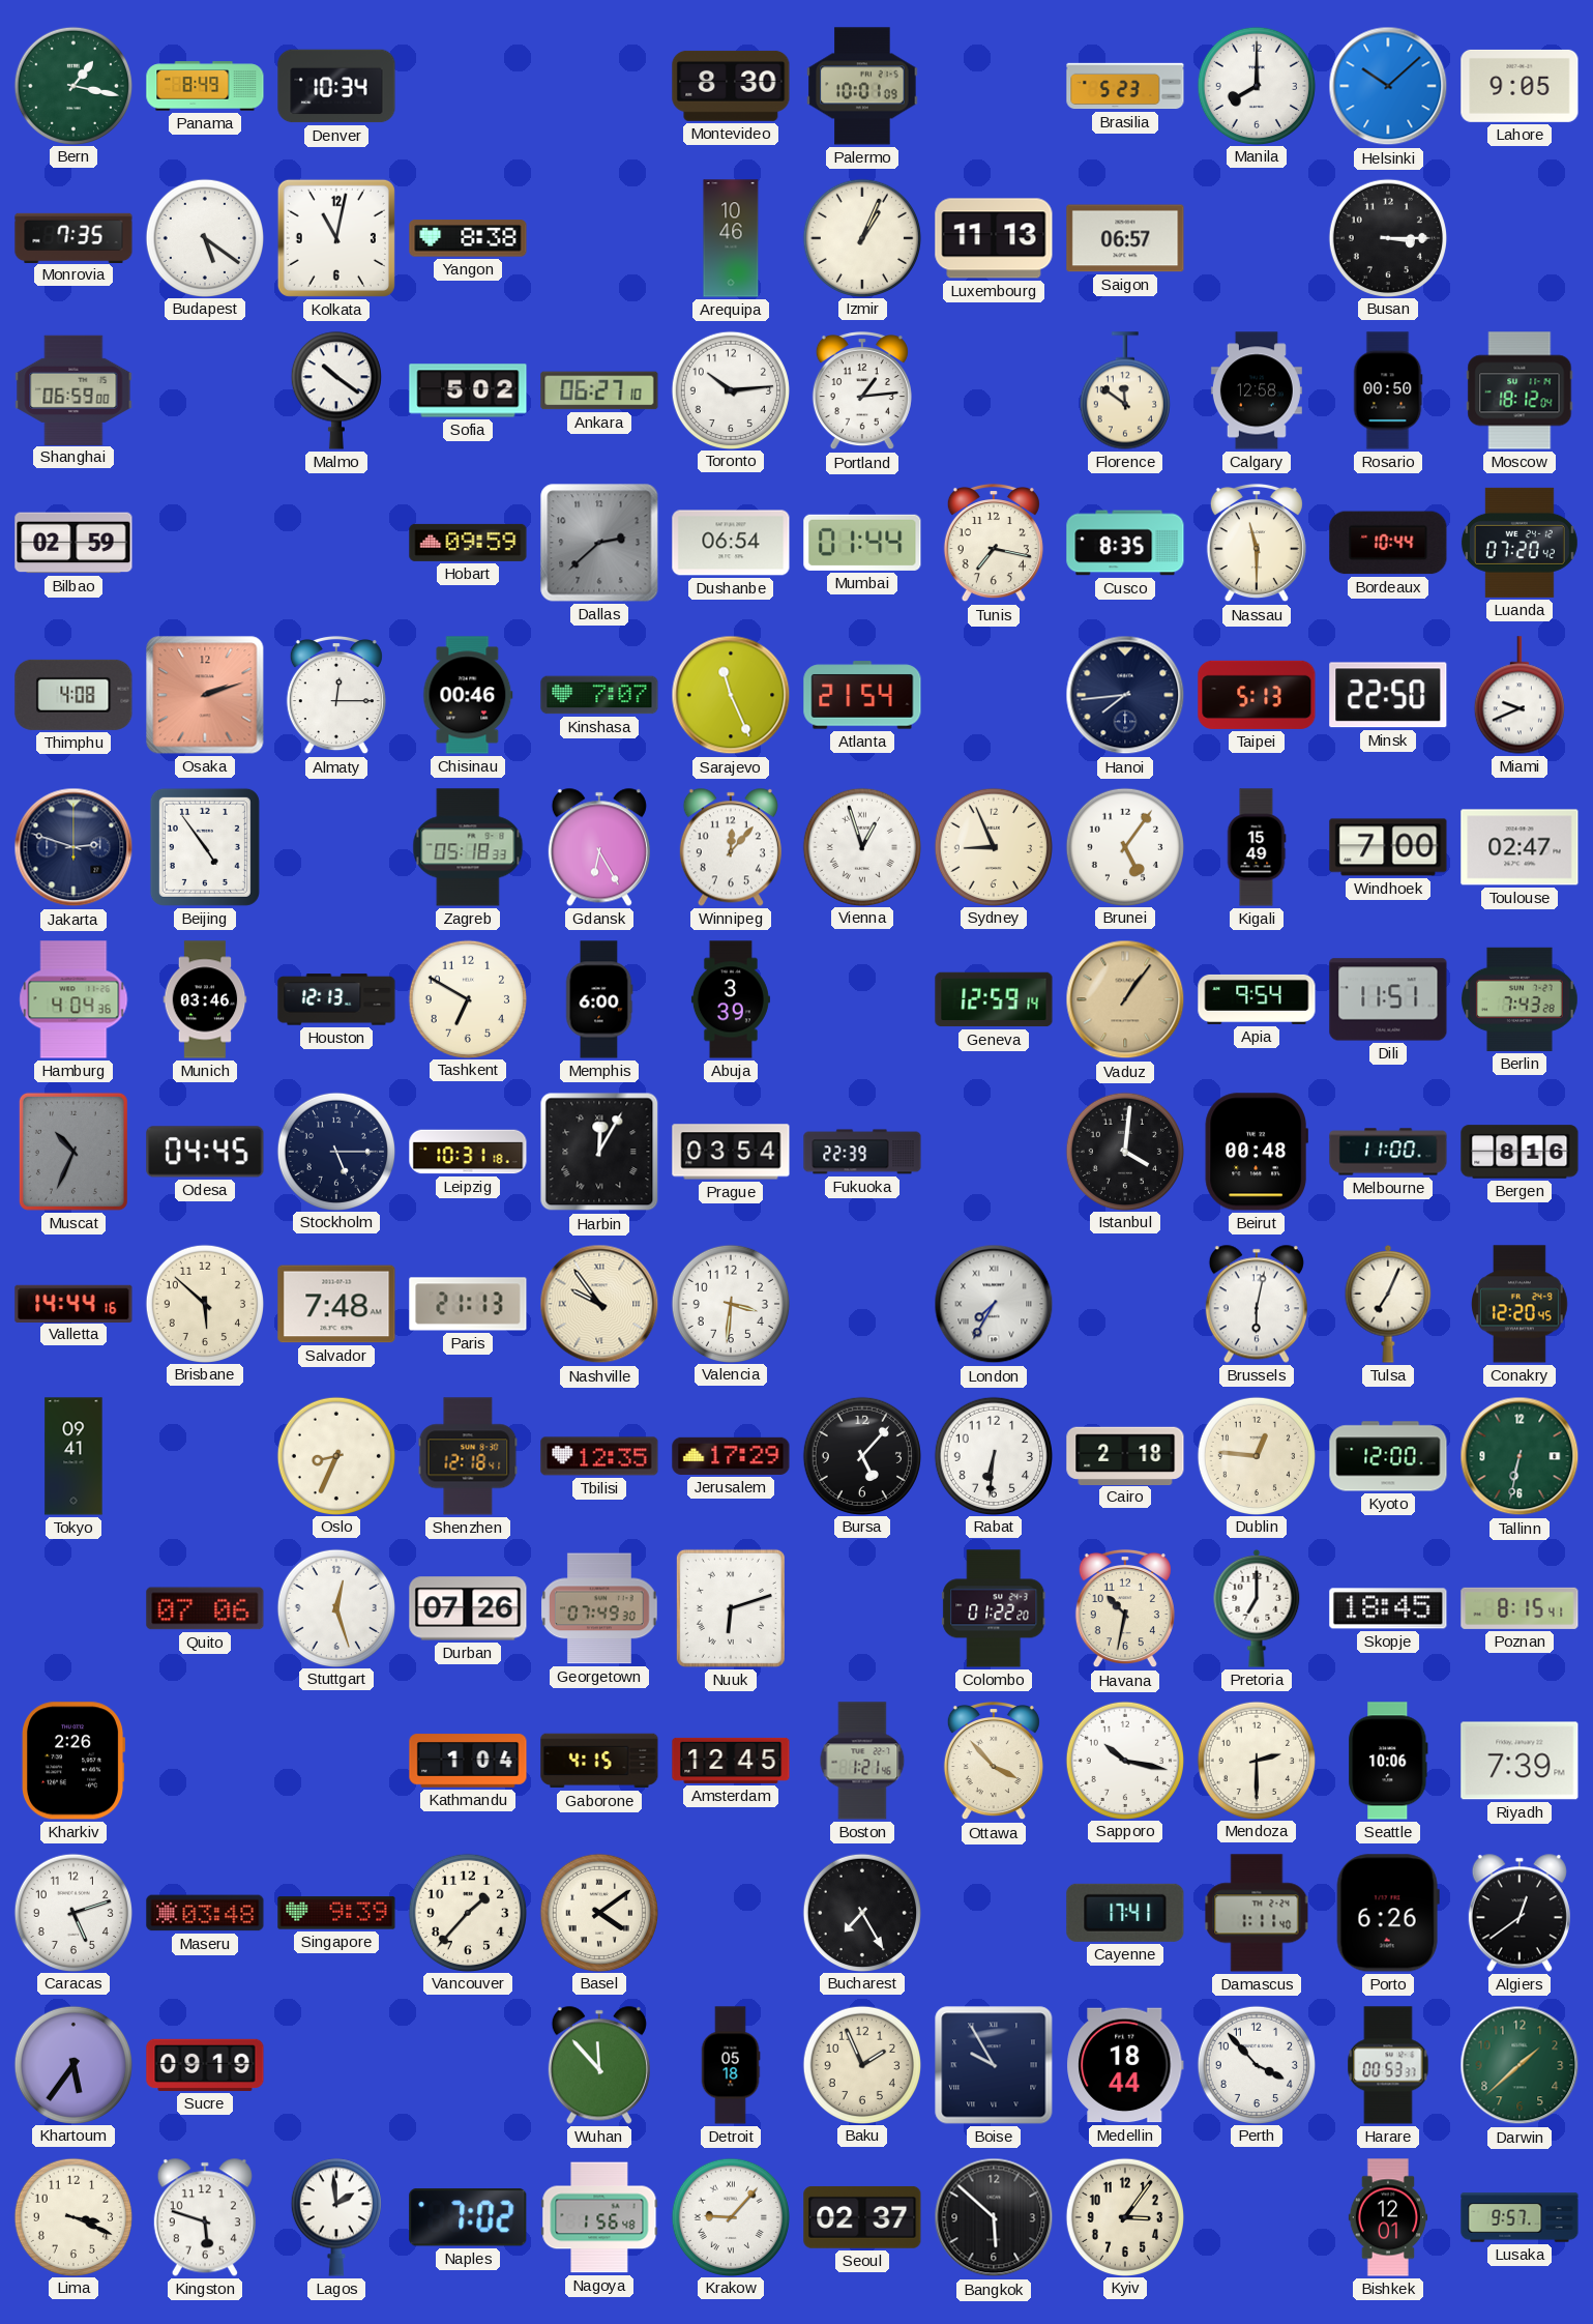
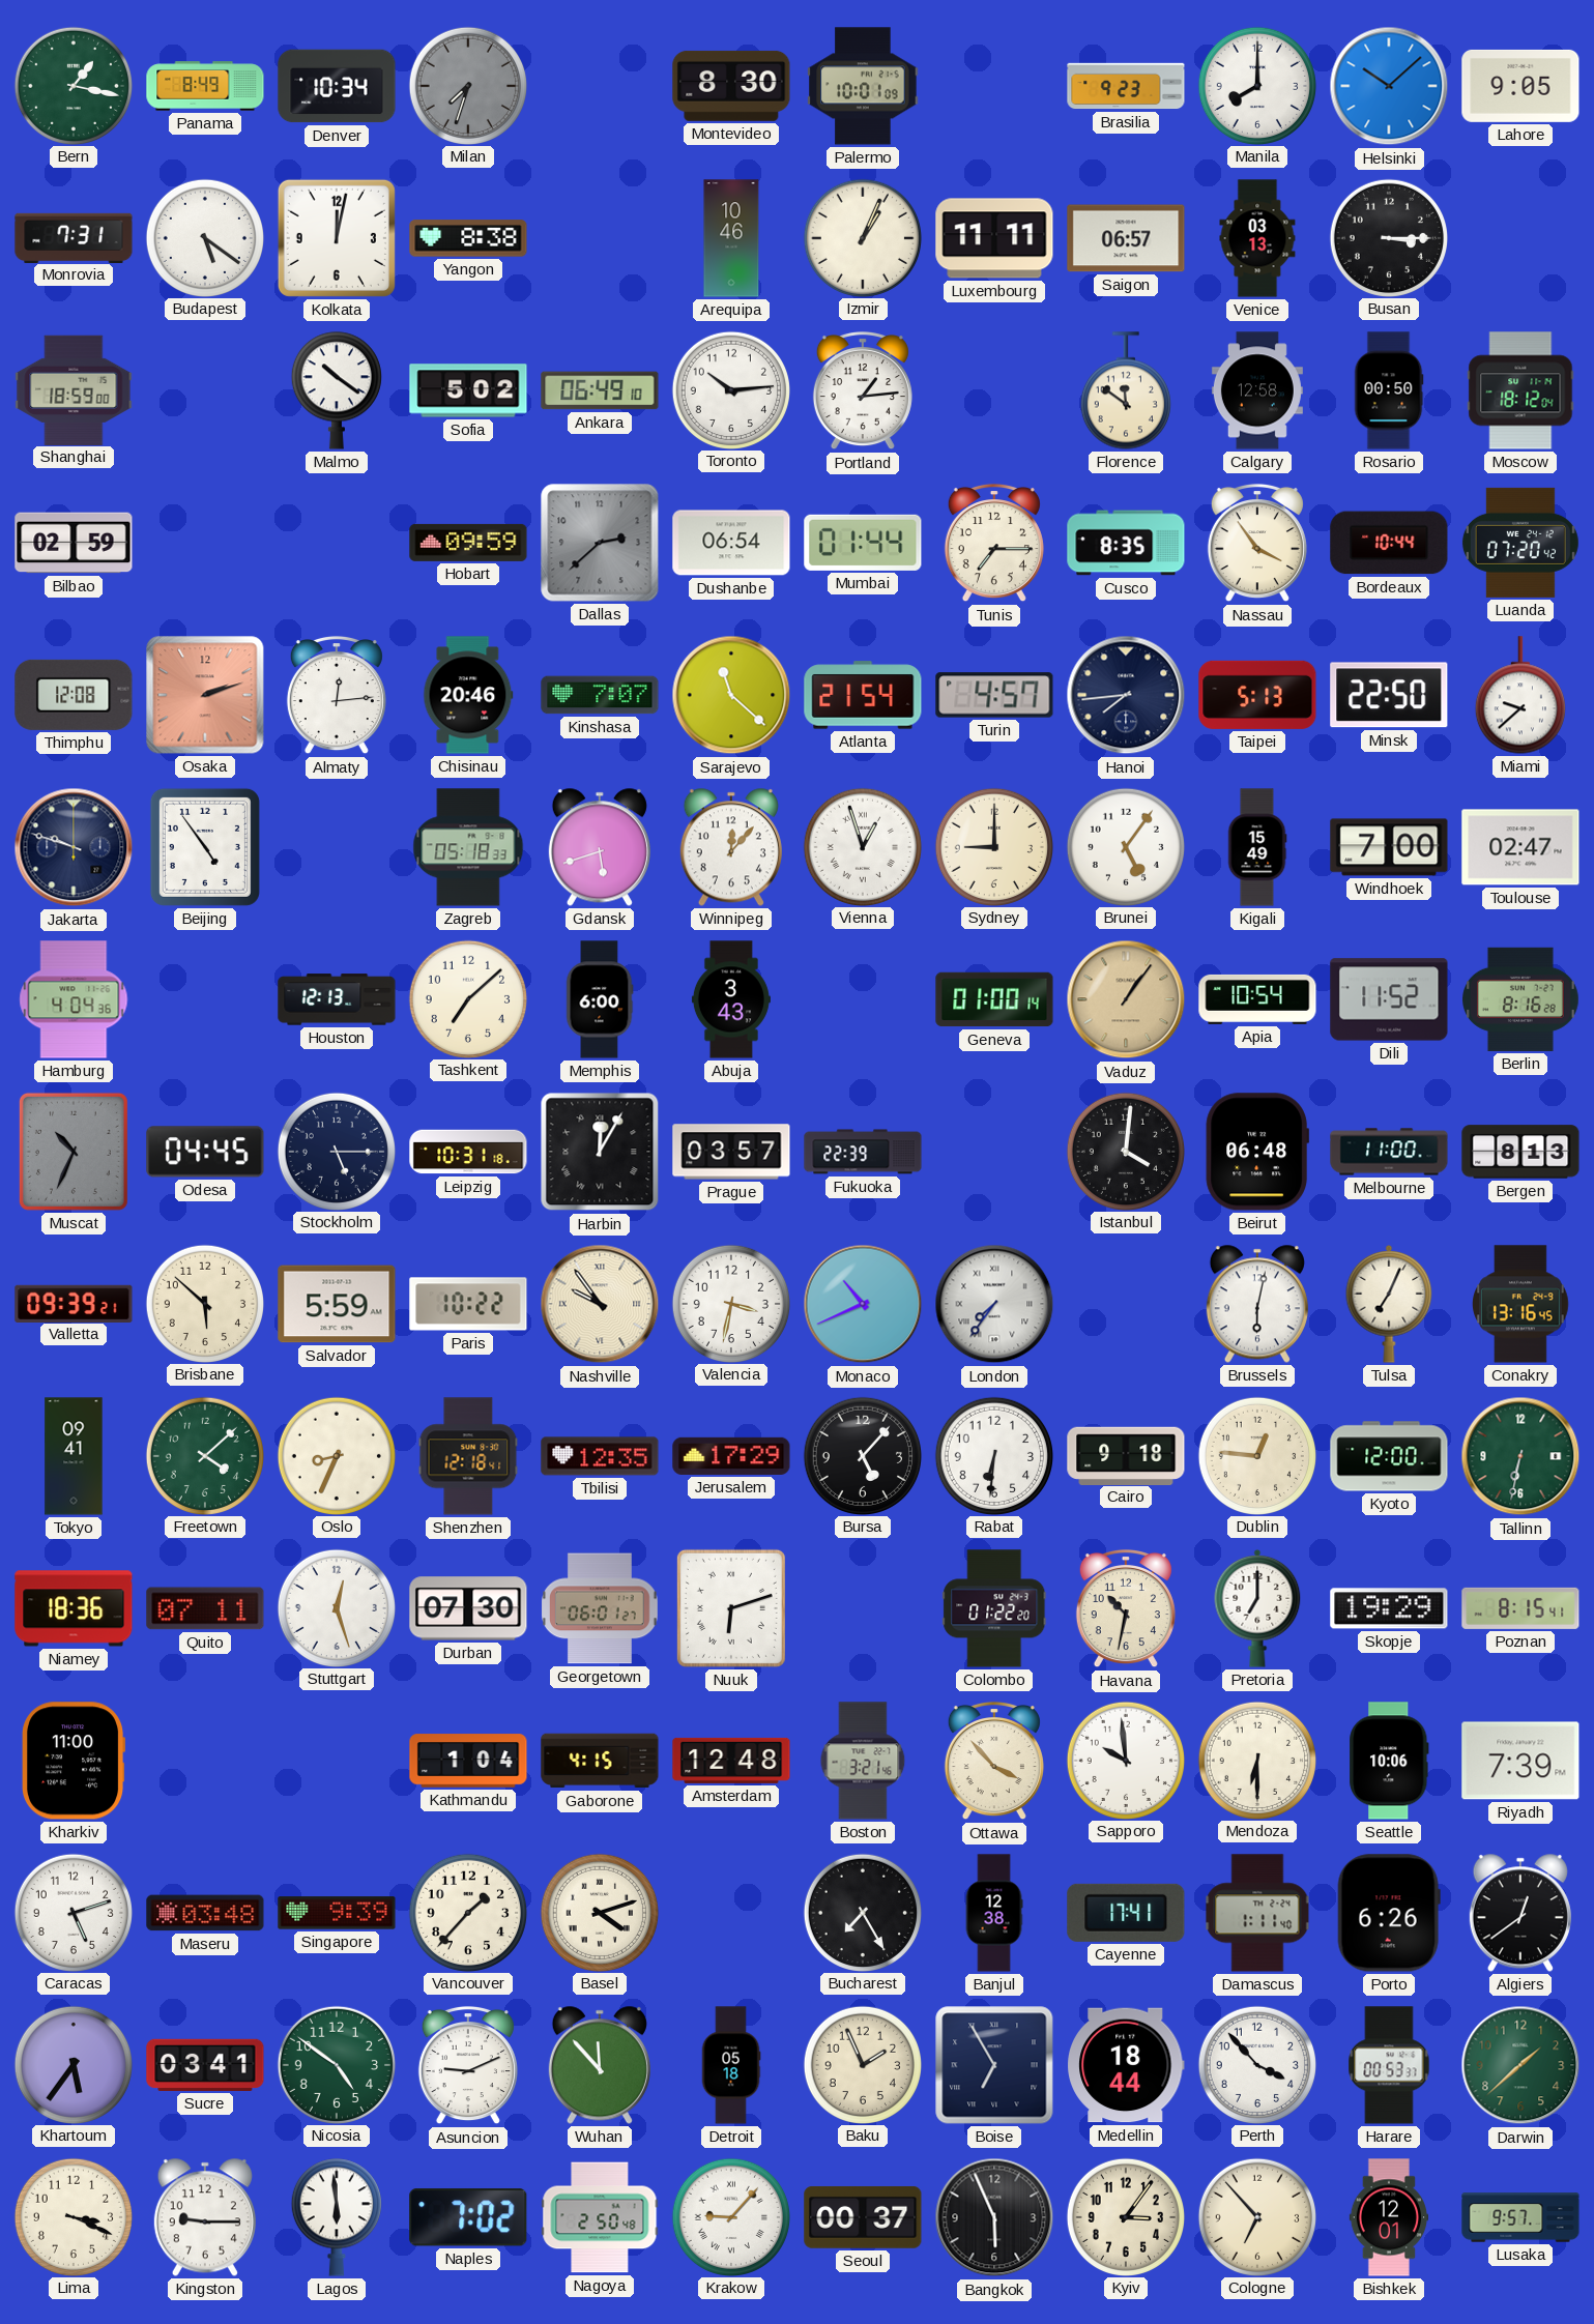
Milan: none -> 7:33
Brasilia: 5:23 -> 9:23
Monrovia: 7:35 -> 7:31
Kolkata: 11:02 -> 12:02
Luxembourg: 11:13 -> 11:11
Venice: none -> 03:13
Shanghai: 06:59 -> 18:59
Ankara: 06:27 -> 06:49
Tunis: 7:17 -> 7:15
Nassau: 11:30 -> 3:54
Thimphu: 4:08 -> 12:08
Almaty: 12:15 -> 12:14
Chisinau: 00:46 -> 20:46
Sarajevo: 11:26 -> 11:22
Turin: none -> 4:57
Miami: 9:41 -> 9:38
Jakarta: 2:48 -> 9:48
Gdansk: 6:25 -> 5:42
Sydney: 8:56 -> 9:00
Munich: 03:46 -> none
Tashkent: 6:50 -> 7:08
Abuja: 3:39 -> 3:43
Geneva: 12:59 -> 01:00
Apia: 9:54 -> 10:54
Dili: 11:51 -> 11:52
Berlin: 7:43 -> 8:16
Prague: 03:54 -> 03:57
Beirut: 00:48 -> 06:48
Bergen: 8:16 -> 8:13
Valletta: 14:44 -> 09:39
Salvador: 7:48 -> 5:59
Paris: 21:13 -> 10:22
Valencia: 3:31 -> 3:32
Monaco: none -> 10:41
London: 7:35 -> 7:36
Conakry: 12:20 -> 13:16
Freetown: none -> 4:08
Cairo: 2:18 -> 9:18
Niamey: none -> 18:36
Quito: 07:06 -> 07:11
Durban: 07:26 -> 07:30
Georgetown: 07:49 -> 06:01
Skopje: 18:45 -> 19:29
Kharkiv: 2:26 -> 11:00
Amsterdam: 12:45 -> 12:48
Boston: 1:21 -> 3:21
Sapporo: 10:17 -> 9:59
Mendoza: 2:30 -> 6:30
Basel: 4:09 -> 4:12
Banjul: none -> 12:38
Sucre: 09:19 -> 03:41
Nicosia: none -> 4:51
Asuncion: none -> 9:11
Boise: 9:55 -> 6:55
Kingston: 5:48 -> 9:15
Lagos: 1:59 -> 5:59
Nagoya: 1:56 -> 2:50
Seoul: 02:37 -> 00:37
Bangkok: 5:52 -> 5:56
Cologne: none -> 6:53
